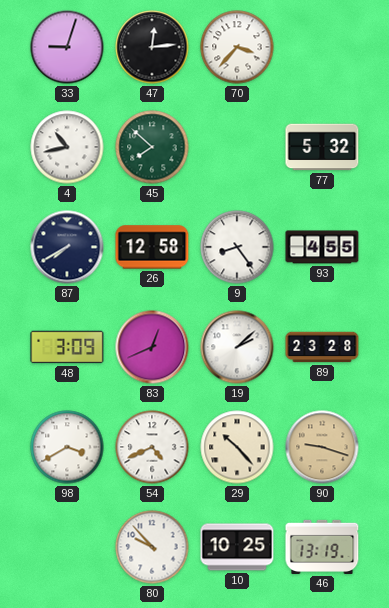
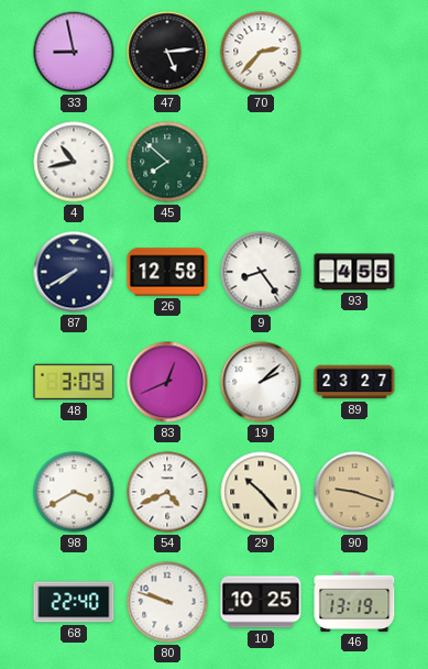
33: 9:03 -> 8:58
47: 12:14 -> 5:14
70: 3:37 -> 2:37
77: 5:32 -> none
89: 23:28 -> 23:27
68: none -> 22:40
80: 9:53 -> 9:48
